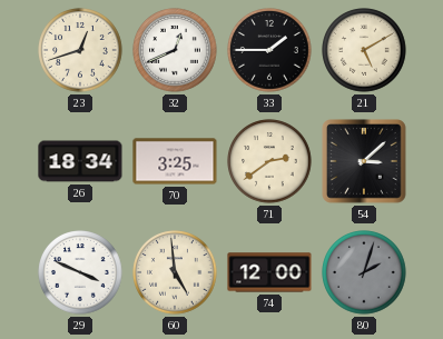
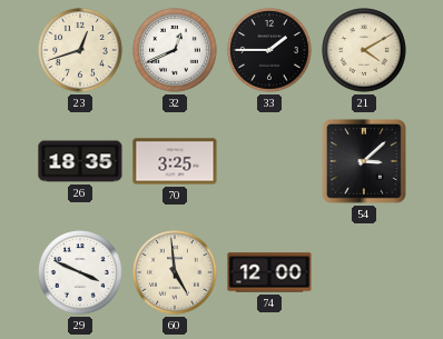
21: 5:10 -> 4:10
26: 18:34 -> 18:35
71: 2:39 -> none
80: 2:03 -> none
